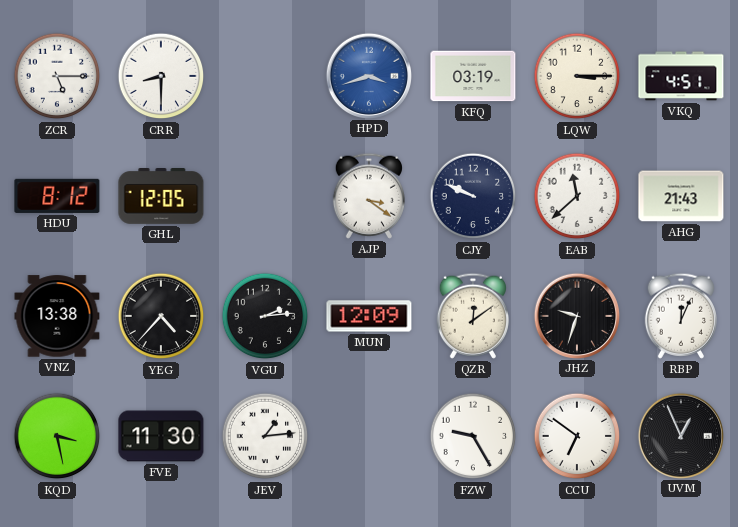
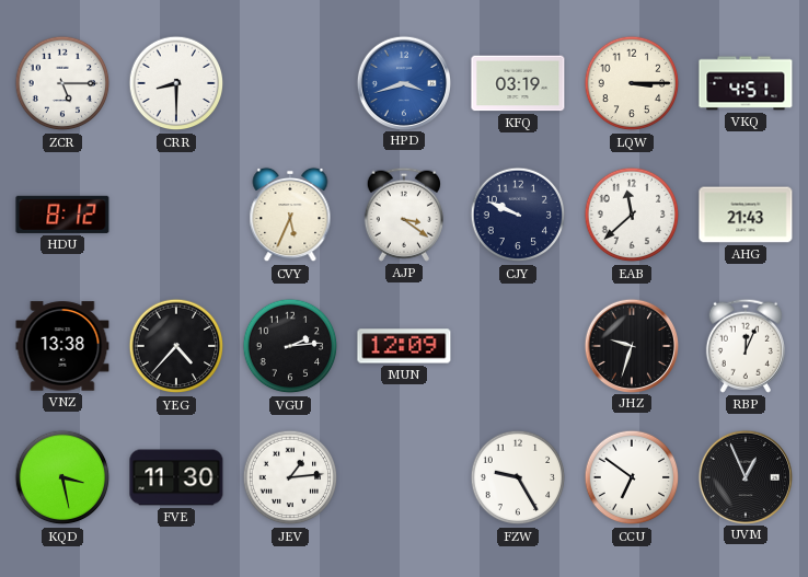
GHL: 12:05 -> none
CVY: none -> 5:34
QZR: 12:09 -> none
